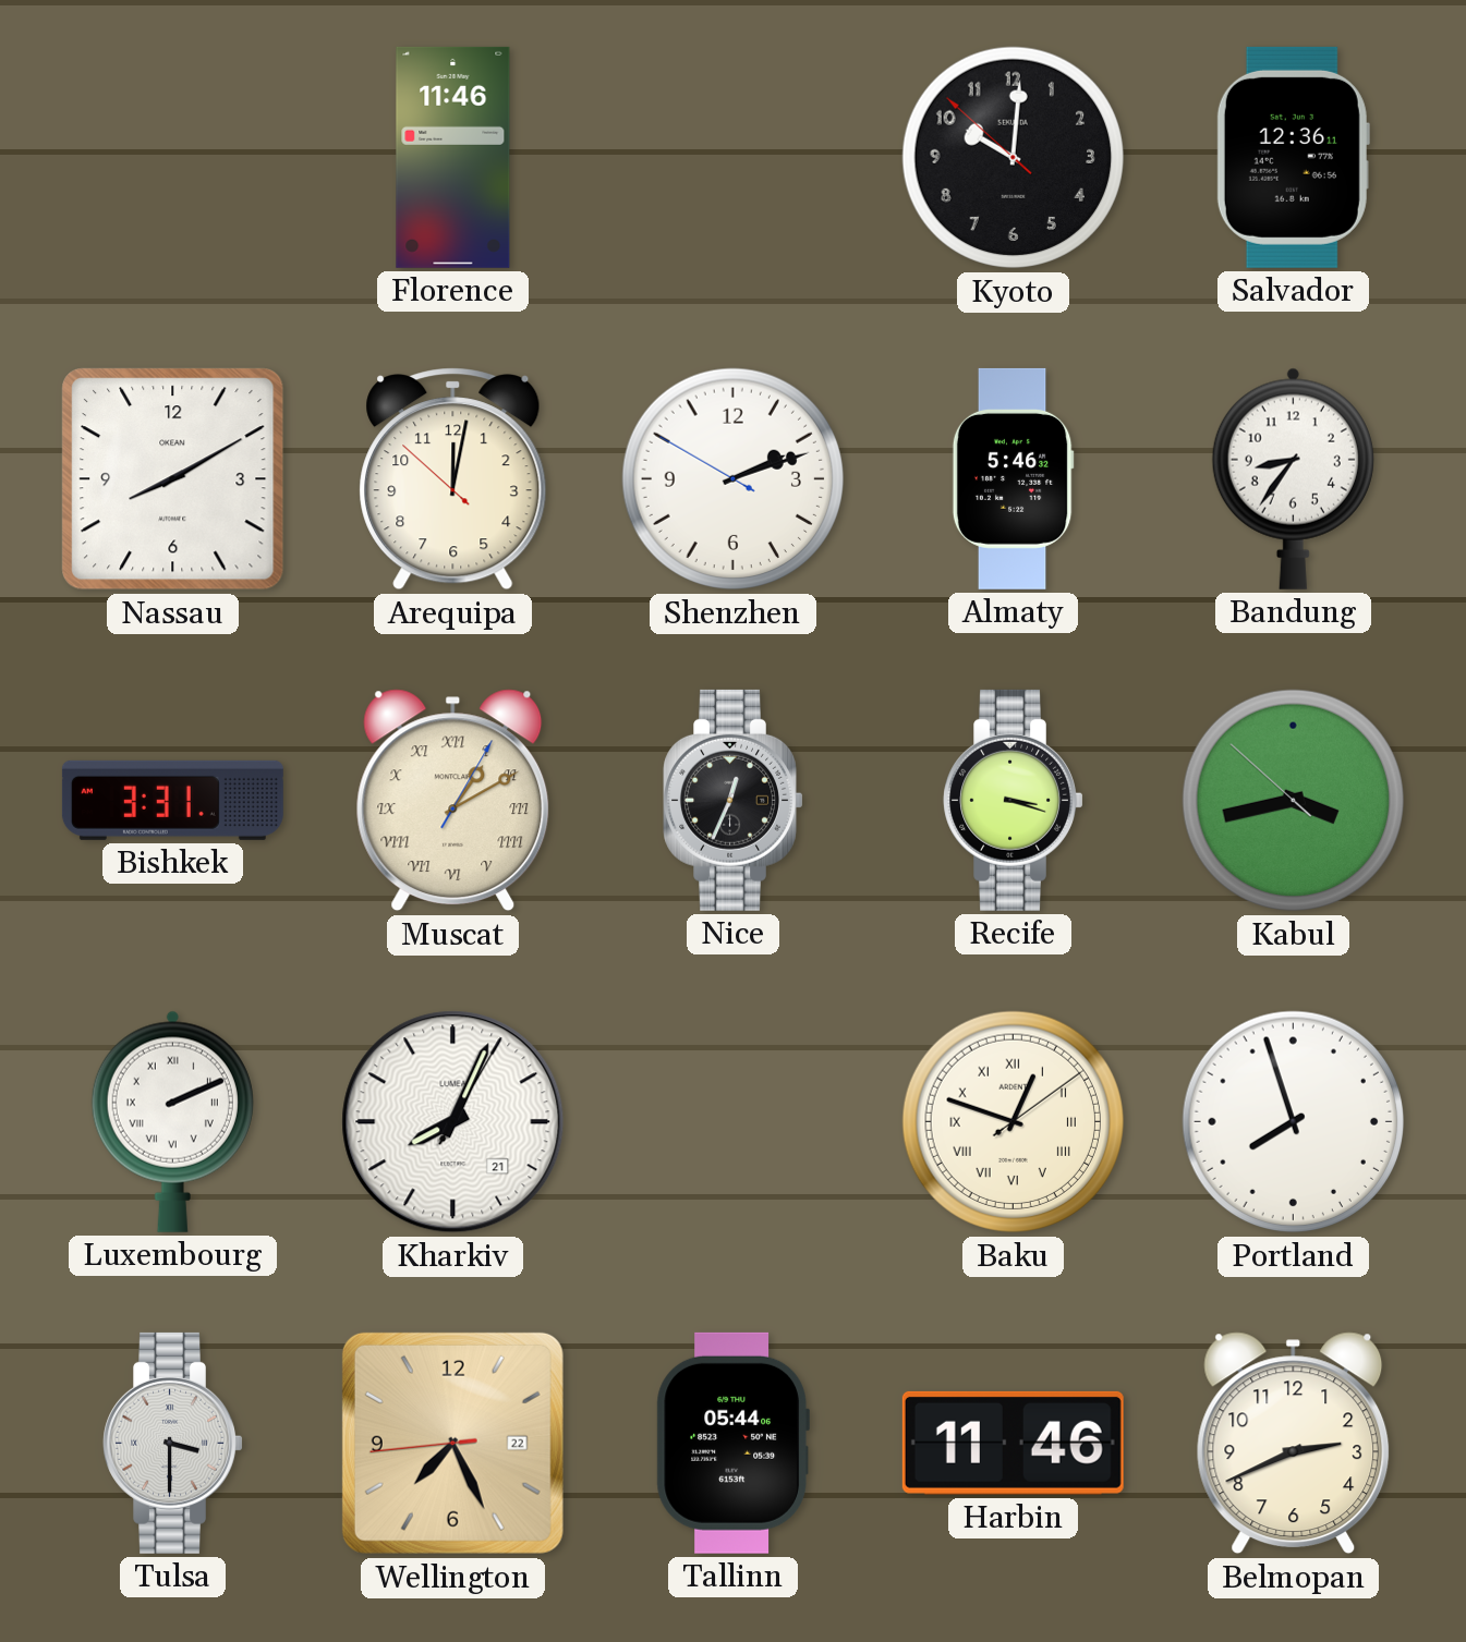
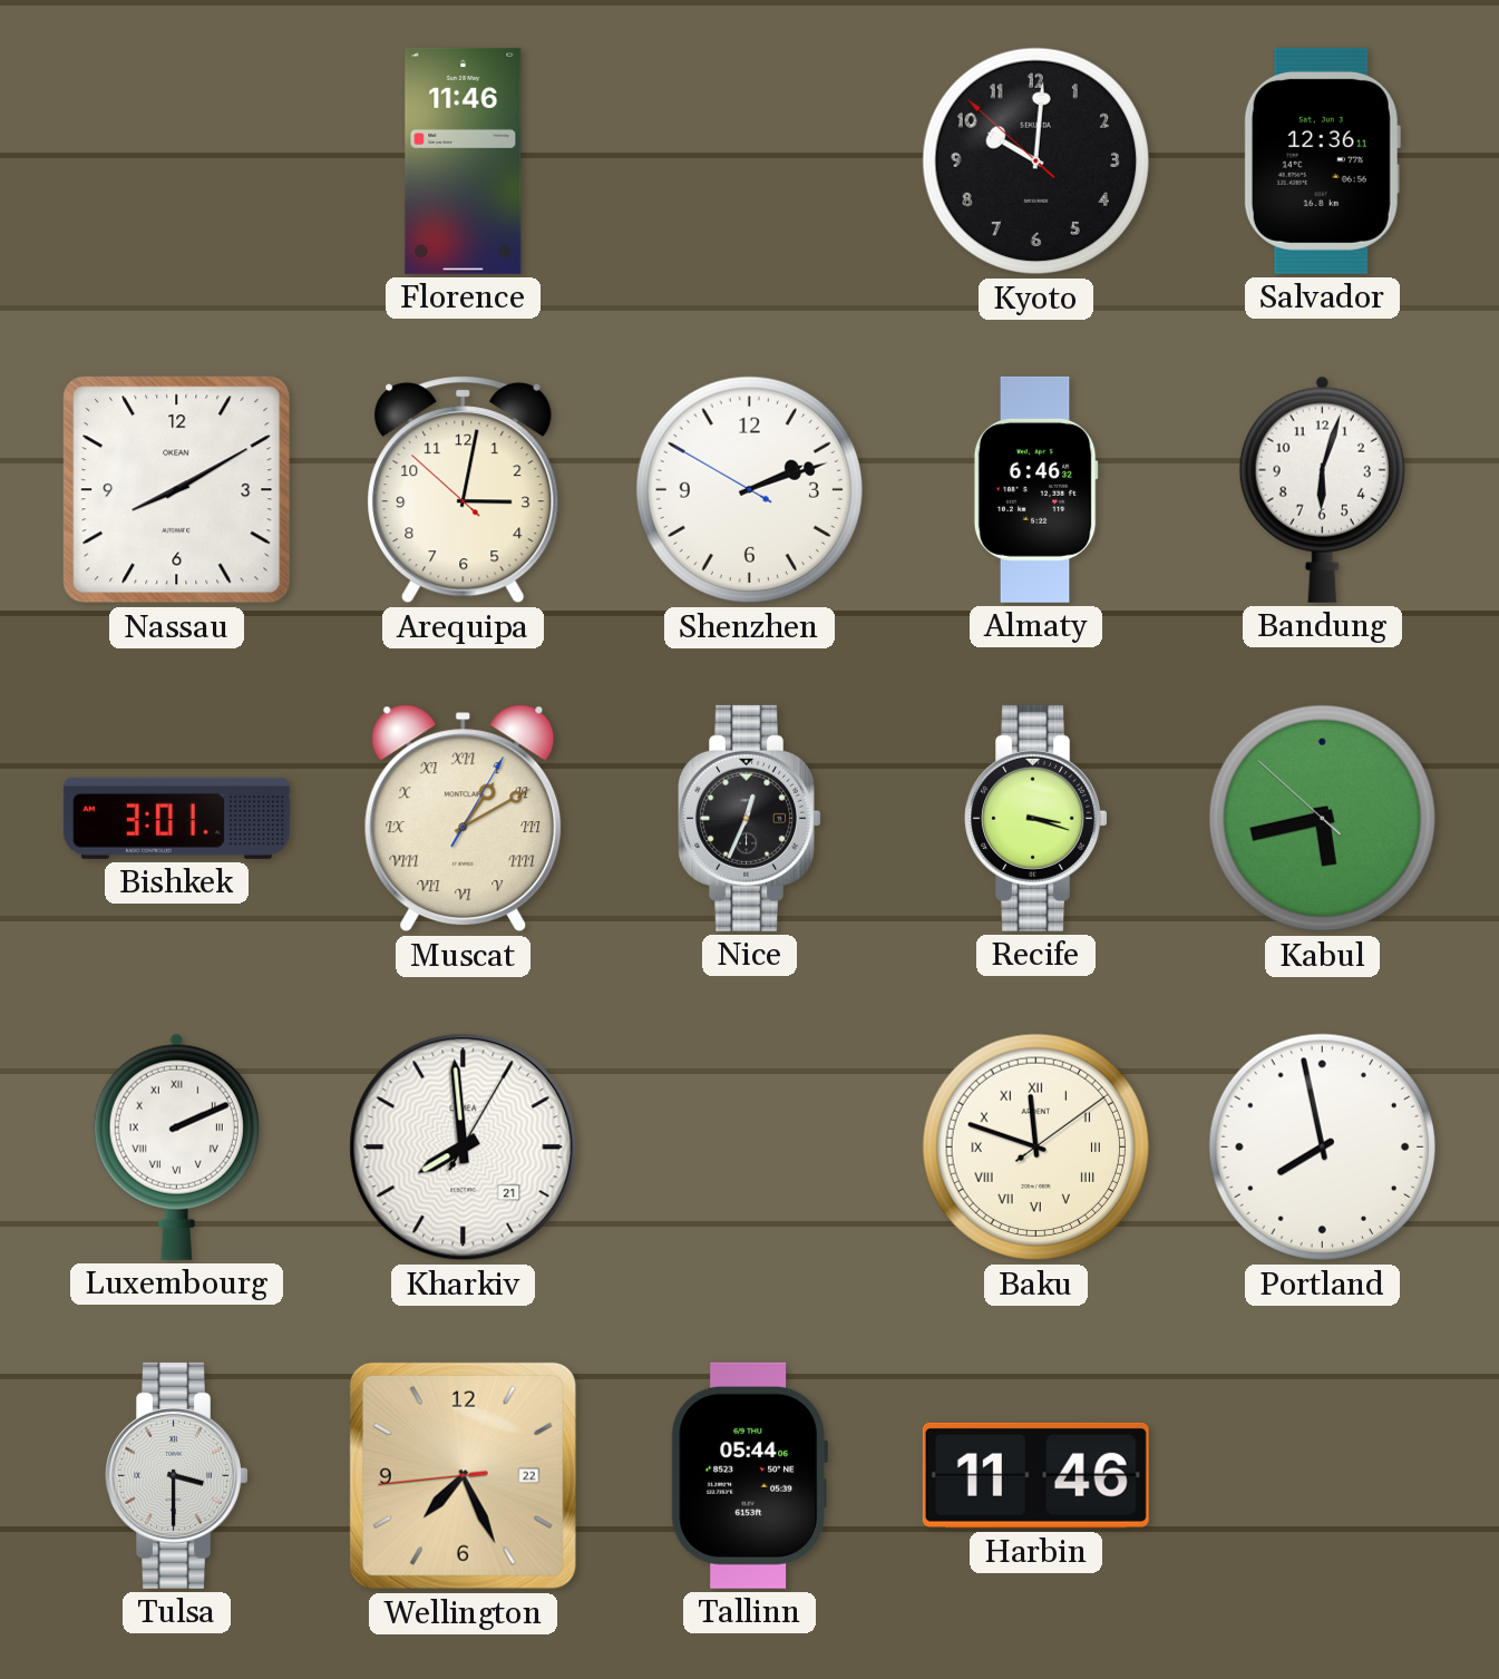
Arequipa: 12:01 -> 3:01
Almaty: 5:46 -> 6:46
Bandung: 8:36 -> 6:03
Bishkek: 3:31 -> 3:01
Kabul: 3:42 -> 5:42
Kharkiv: 8:04 -> 7:59
Baku: 12:48 -> 11:48
Portland: 7:57 -> 7:58
Belmopan: 2:41 -> none
